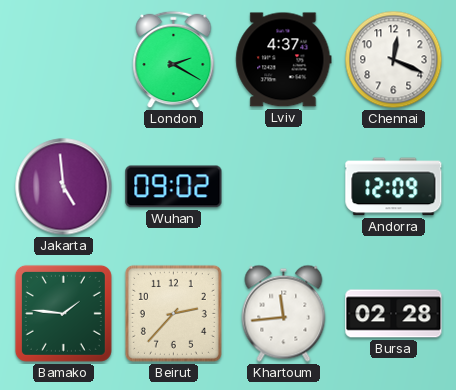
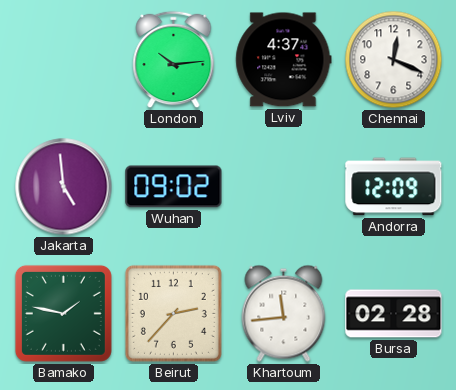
London: 2:20 -> 10:14
Bamako: 1:46 -> 1:47
